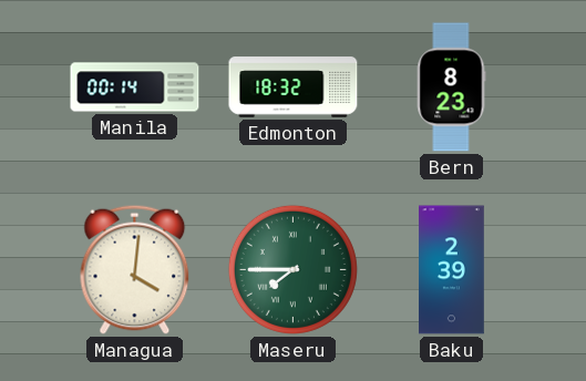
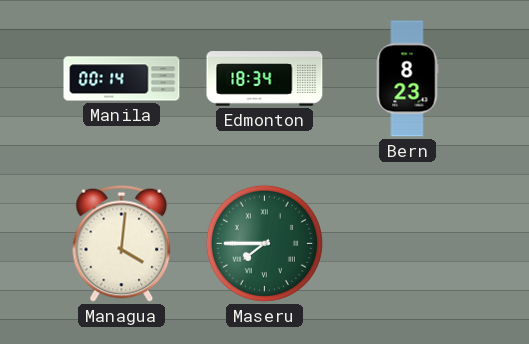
Edmonton: 18:32 -> 18:34
Baku: 2:39 -> none
